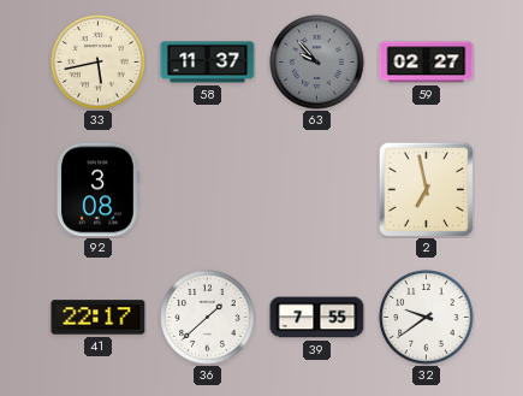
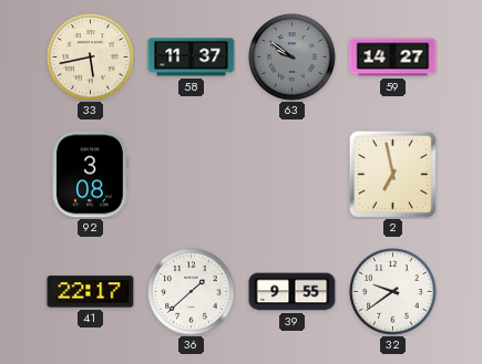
63: 9:53 -> 9:51
59: 02:27 -> 14:27
39: 7:55 -> 9:55
